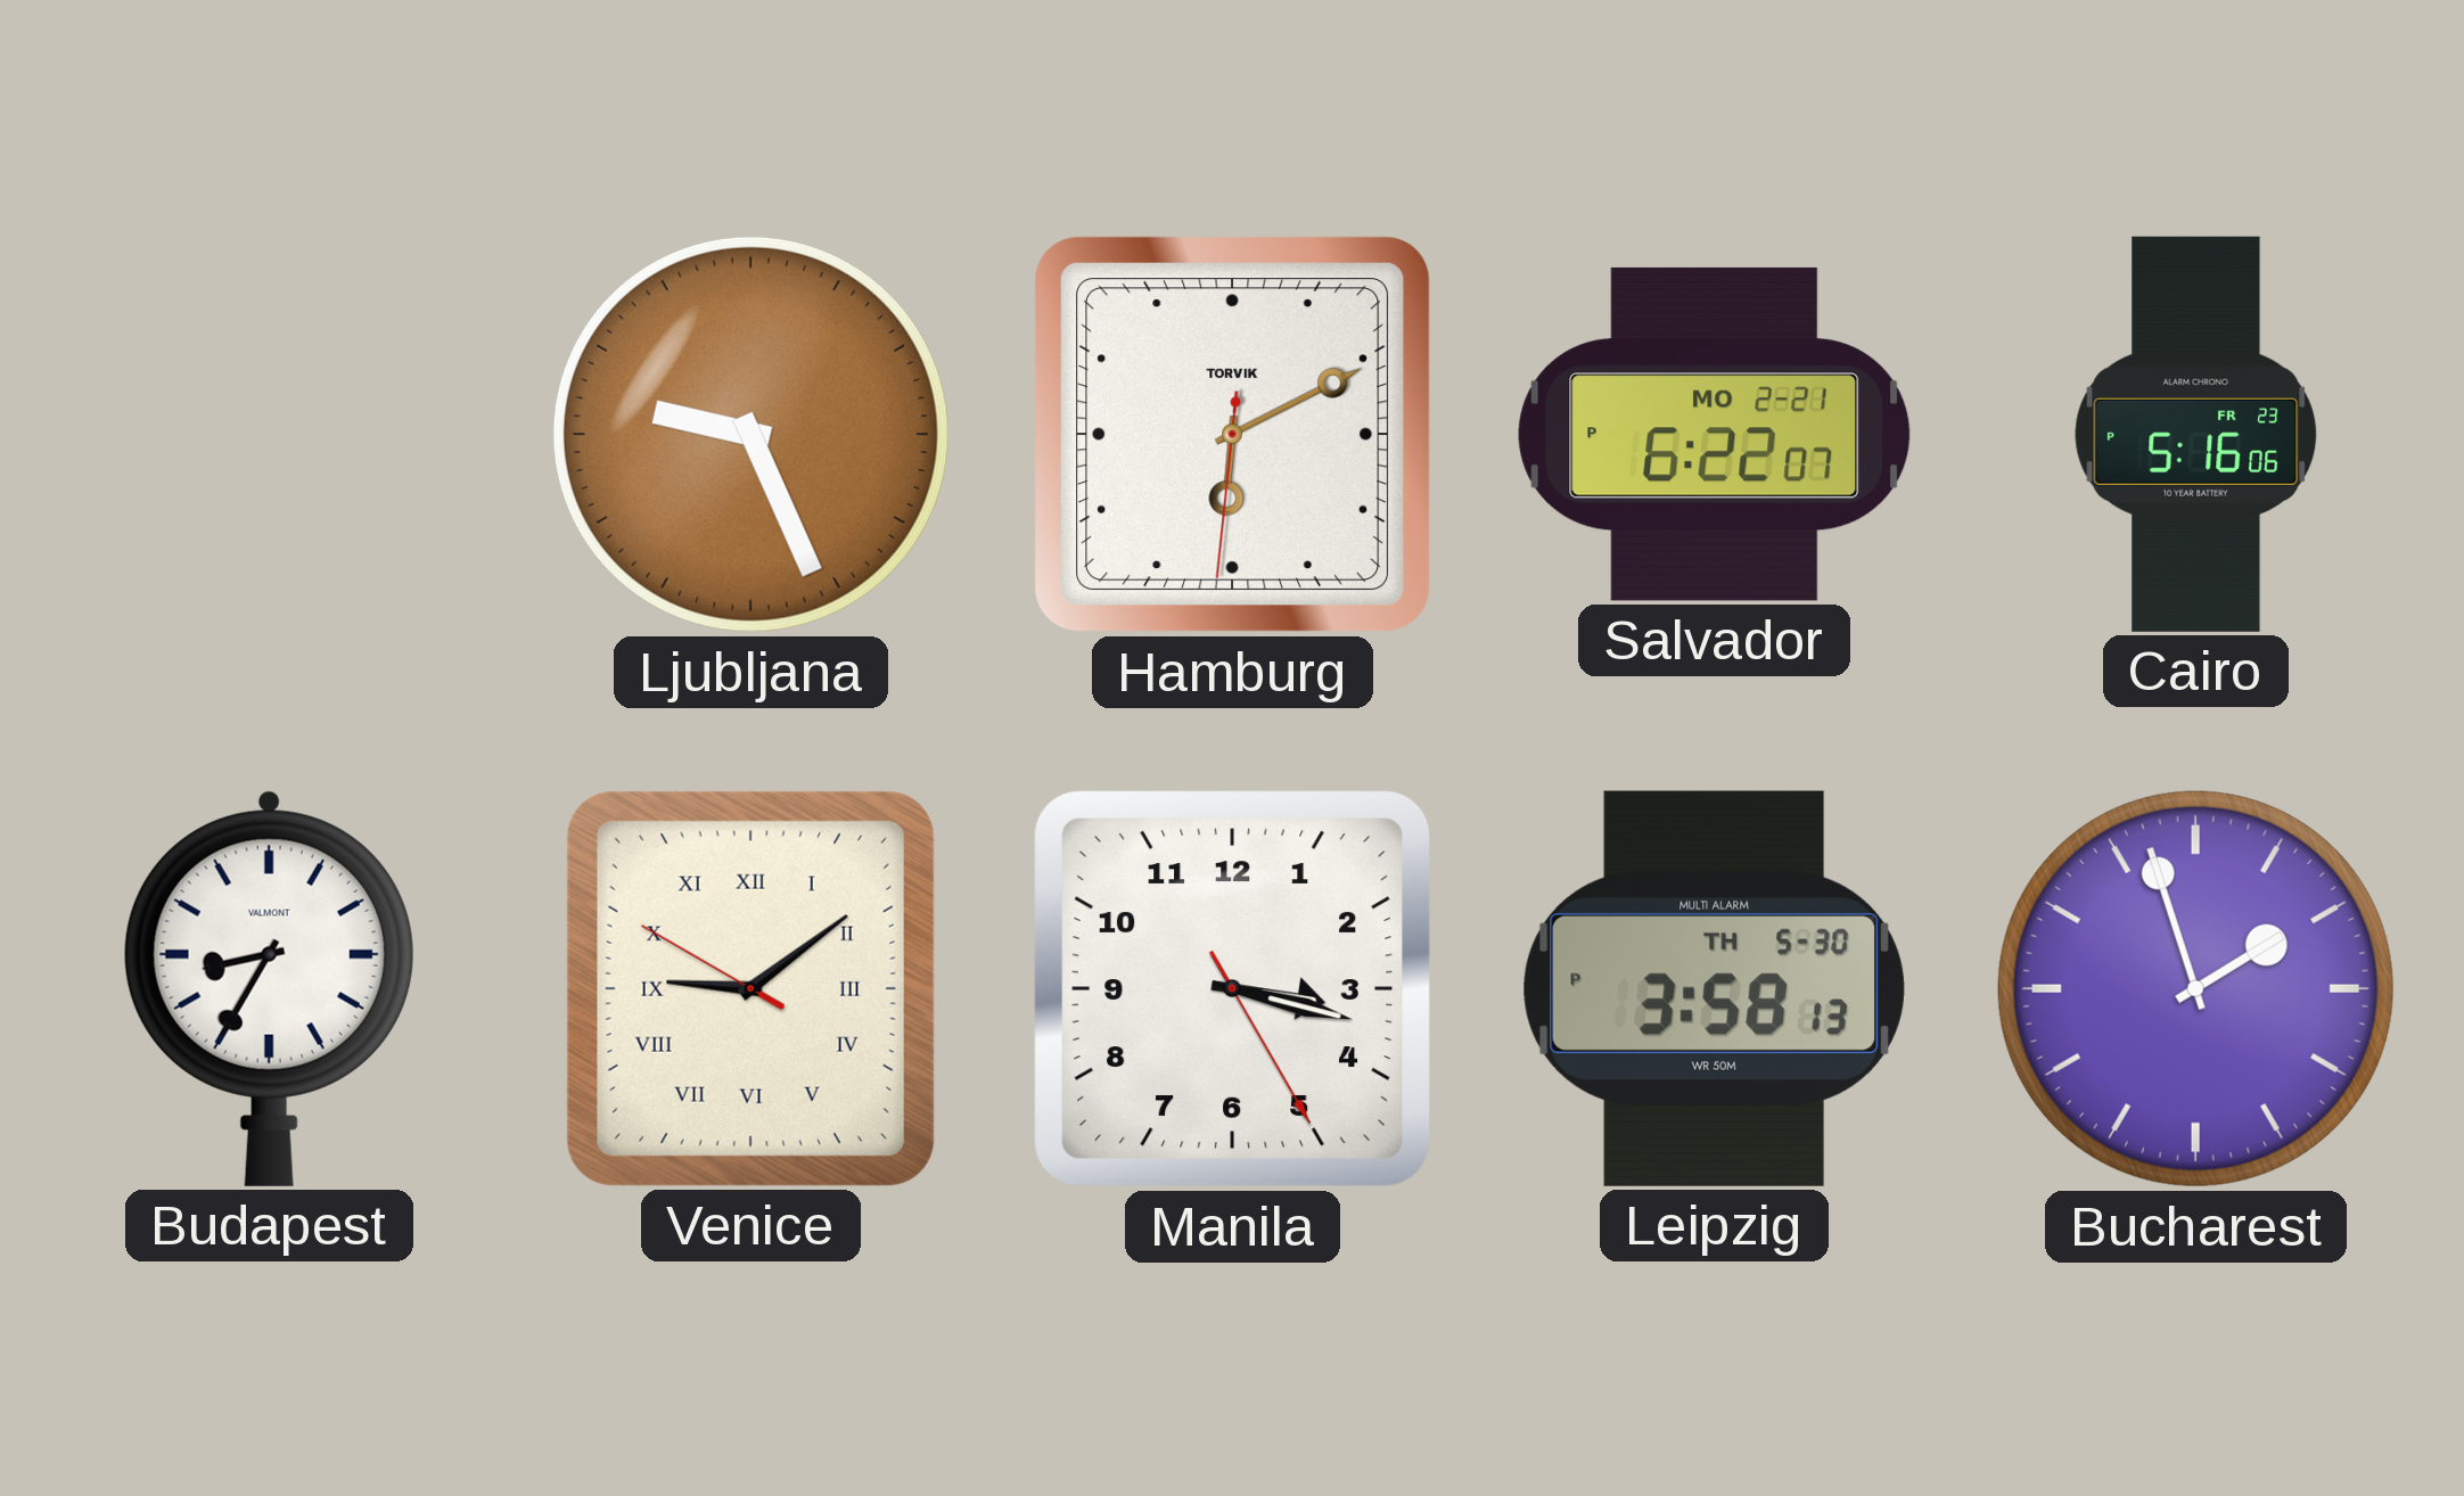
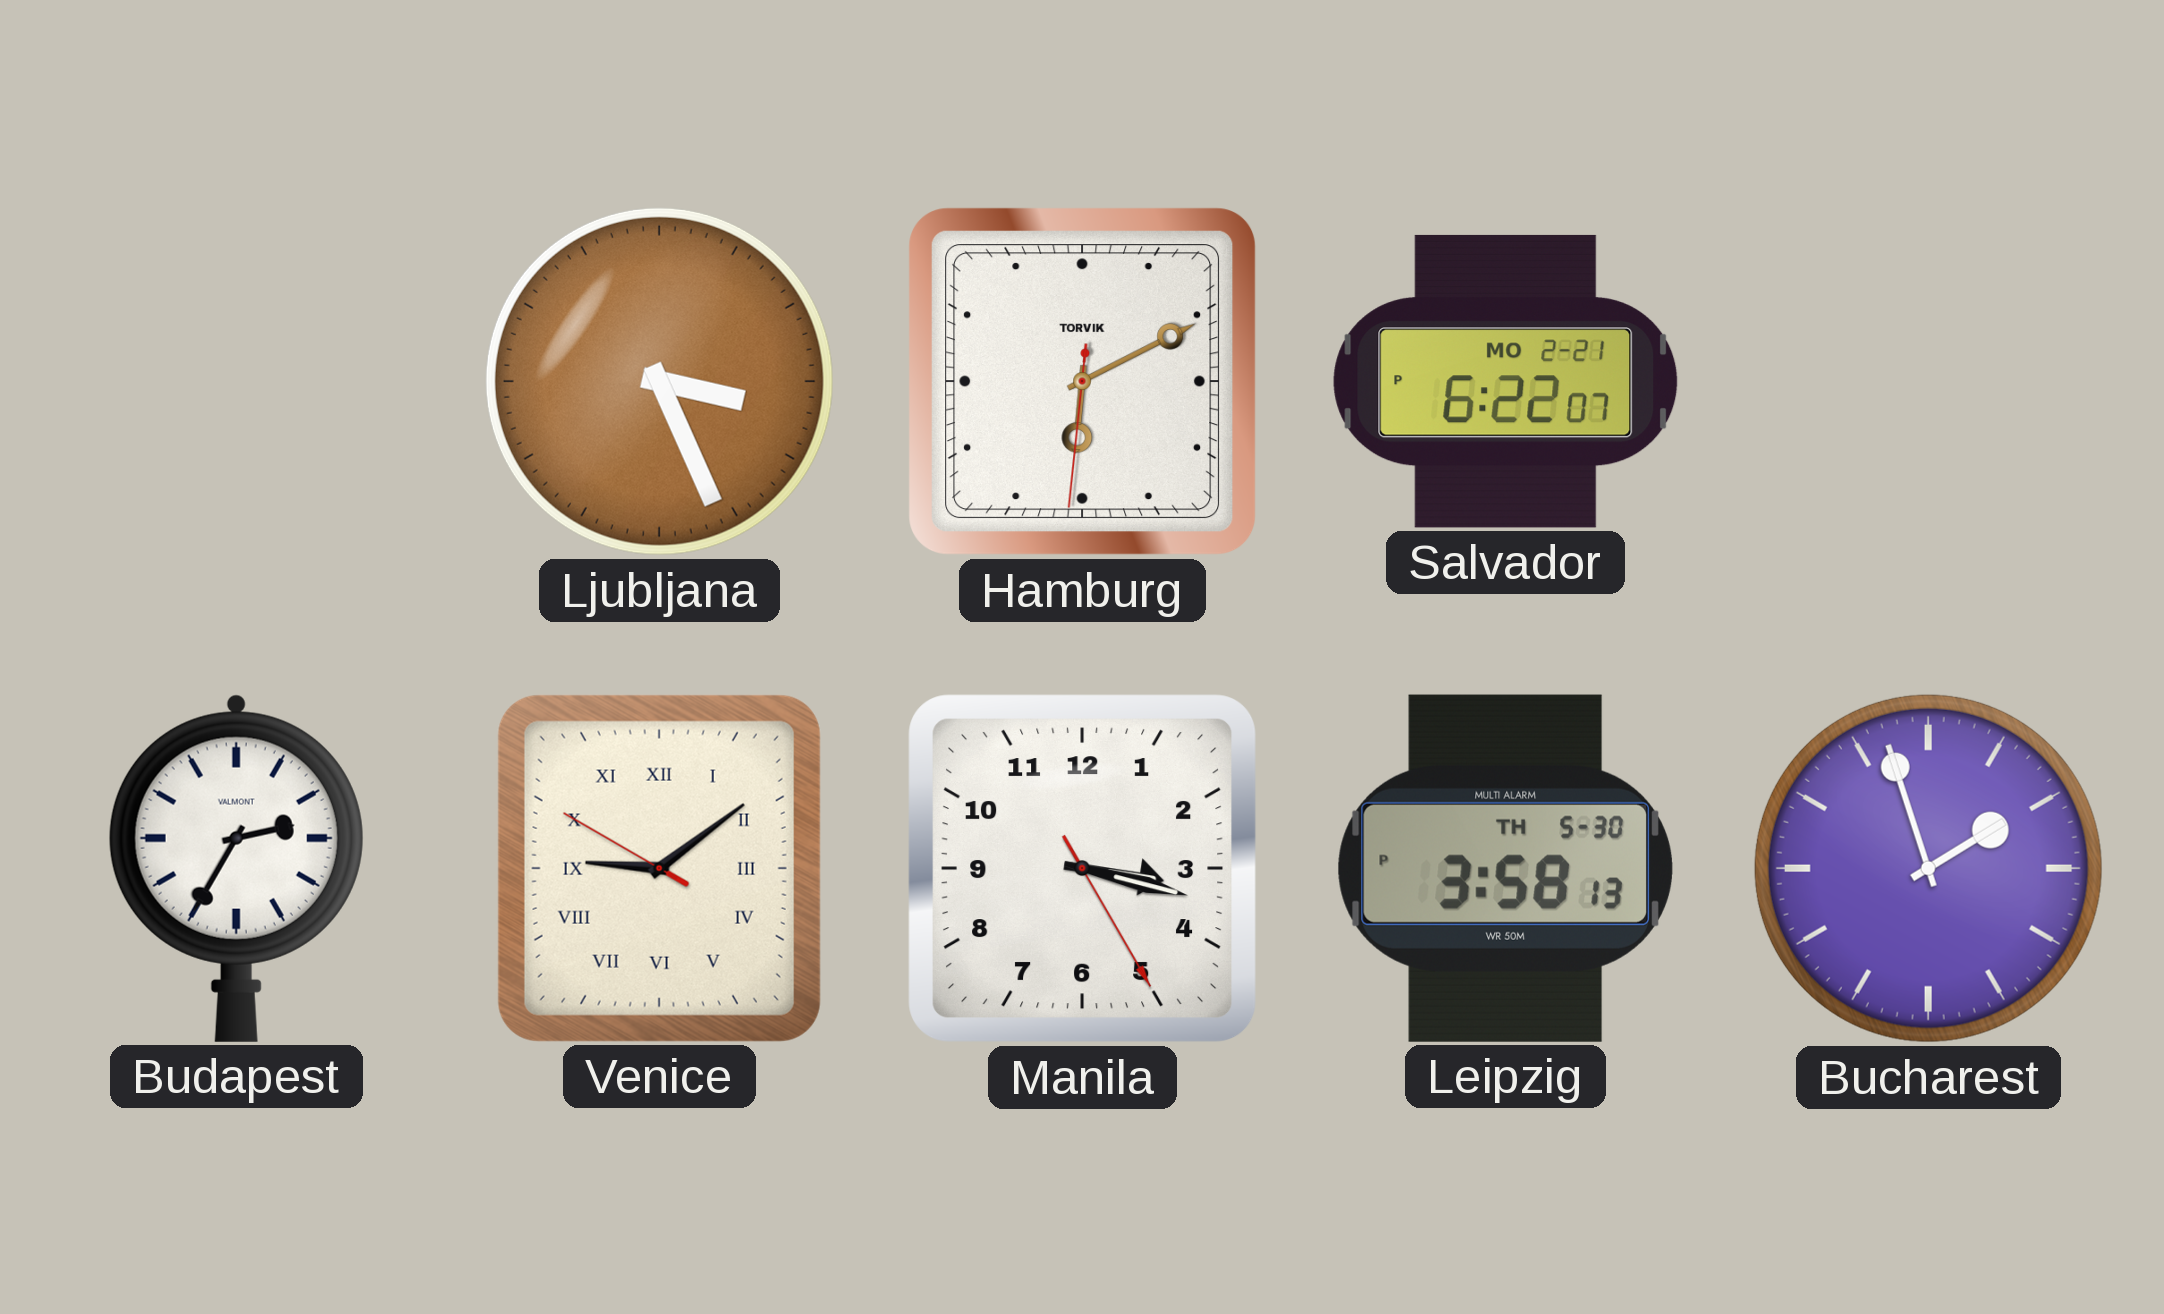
Ljubljana: 9:26 -> 3:26
Cairo: 5:16 -> none
Budapest: 8:35 -> 2:35
